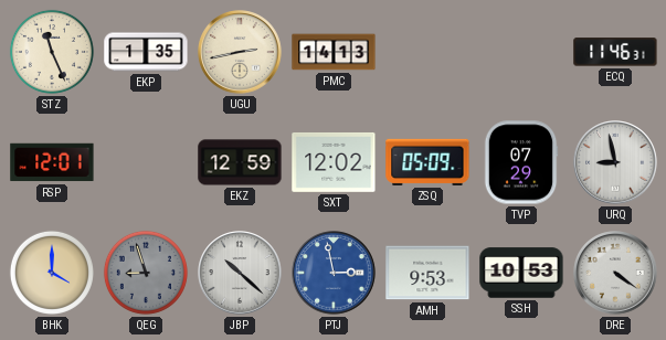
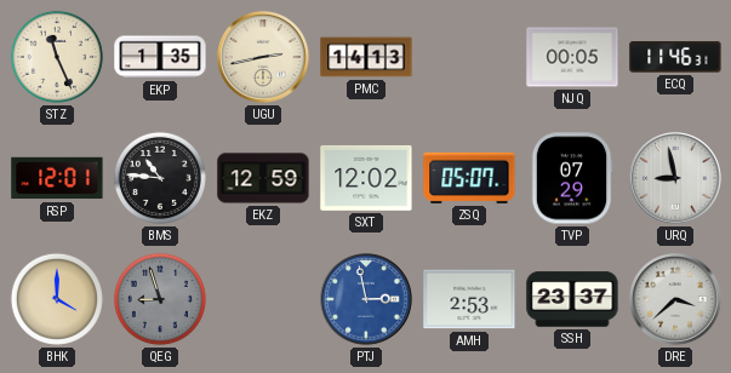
NJQ: none -> 00:05
BMS: none -> 10:46
ZSQ: 05:09 -> 05:07
JBP: 10:22 -> none
AMH: 9:53 -> 2:53
SSH: 10:53 -> 23:37
DRE: 4:21 -> 3:38
